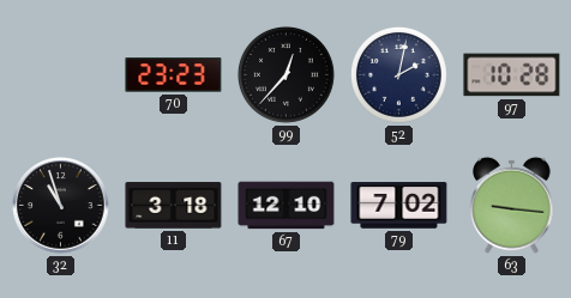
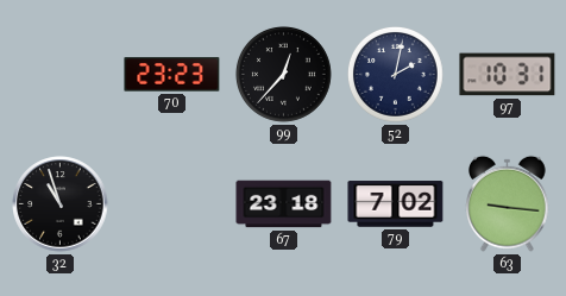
97: 10:28 -> 10:31
11: 3:18 -> none
67: 12:10 -> 23:18
